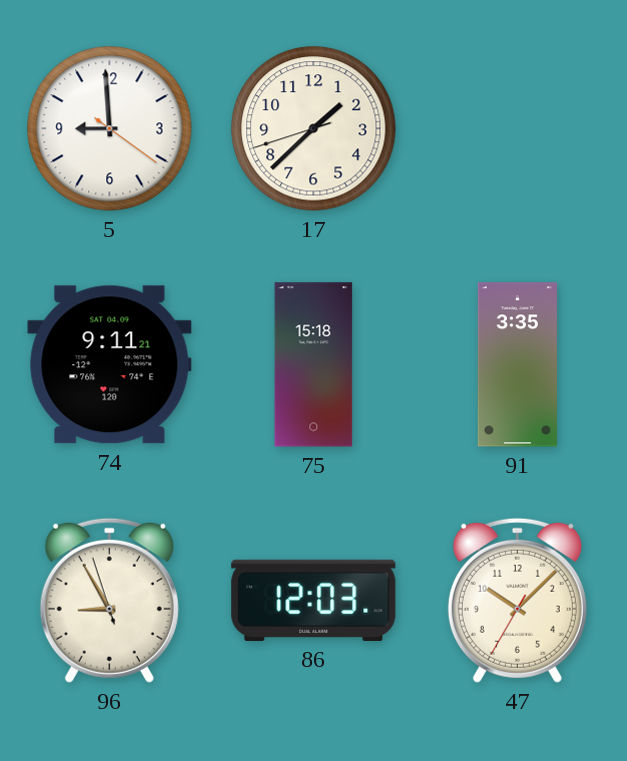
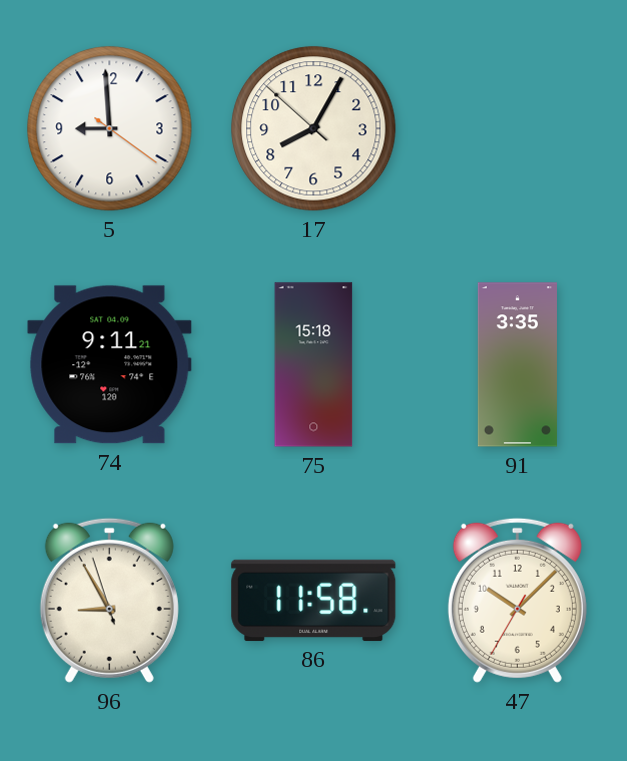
17: 1:37 -> 8:04
86: 12:03 -> 11:58
